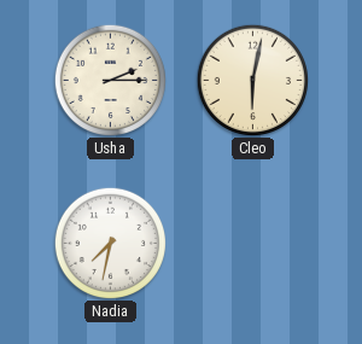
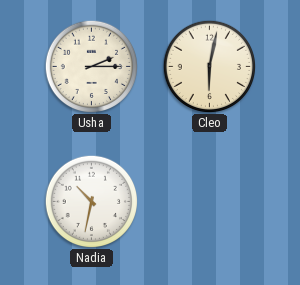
Nadia: 7:32 -> 10:32
